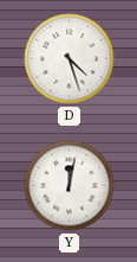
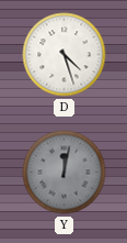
Y dial: white -> grey
